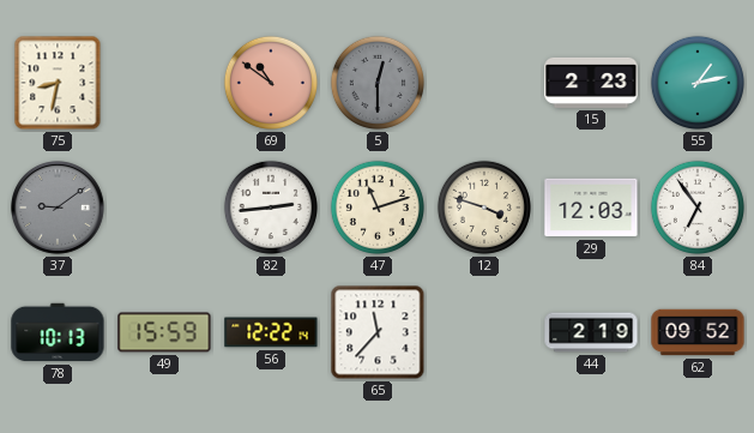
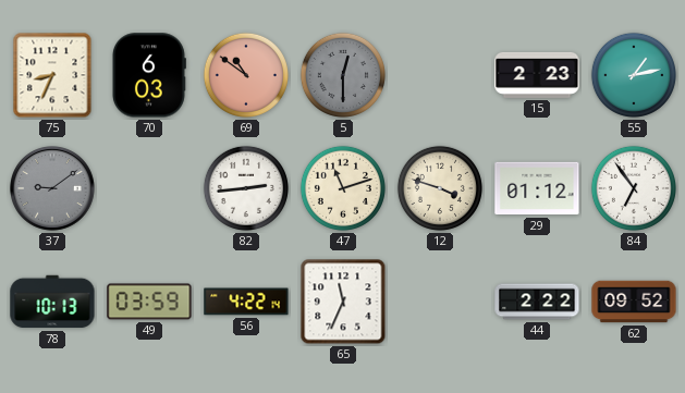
75: 8:32 -> 8:34
70: none -> 6:03
29: 12:03 -> 01:12
49: 15:59 -> 03:59
56: 12:22 -> 4:22
65: 11:37 -> 11:34
44: 2:19 -> 2:22
